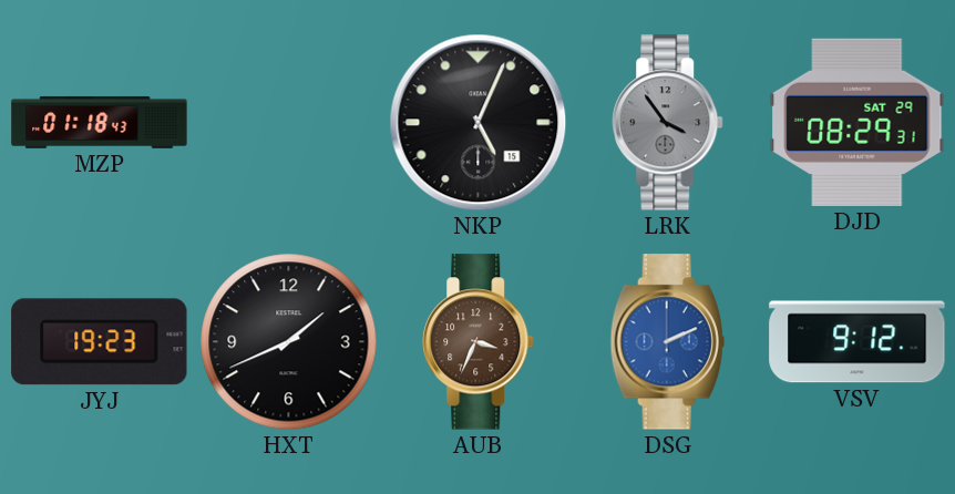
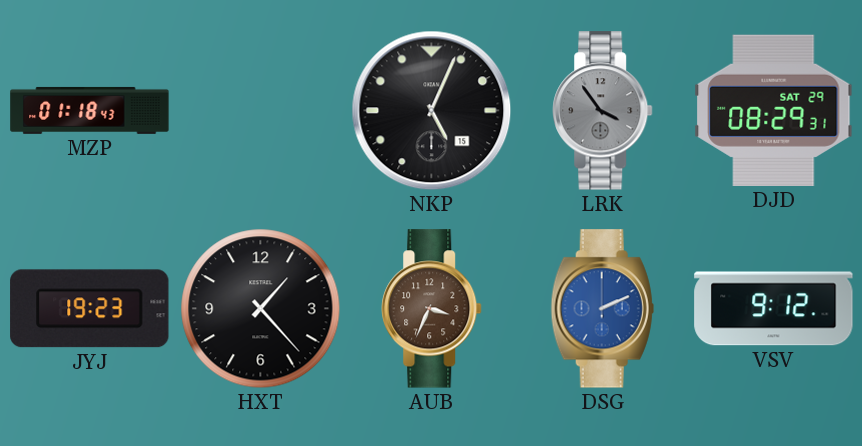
HXT: 1:41 -> 1:23
